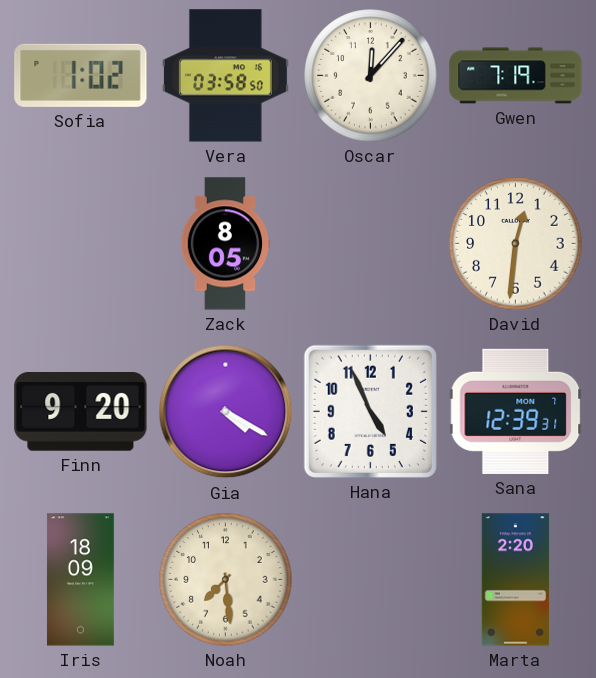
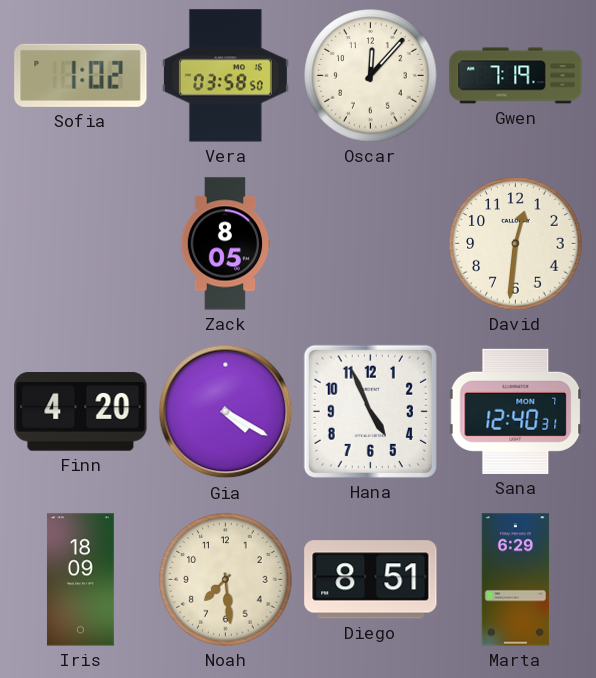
Finn: 9:20 -> 4:20
Sana: 12:39 -> 12:40
Diego: none -> 8:51
Marta: 2:20 -> 6:29
